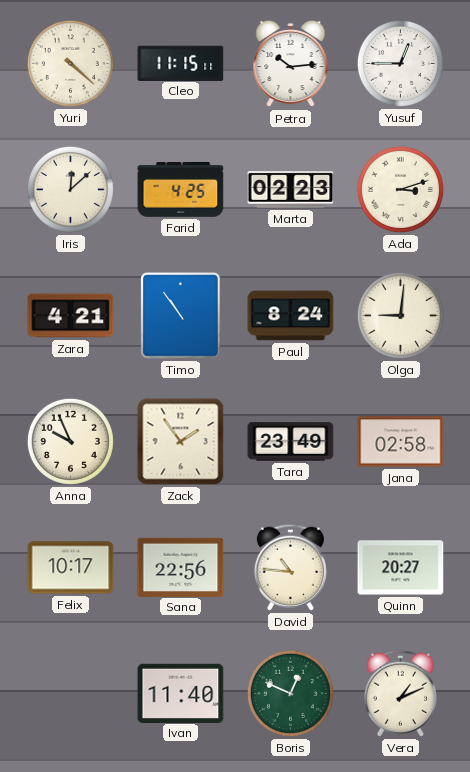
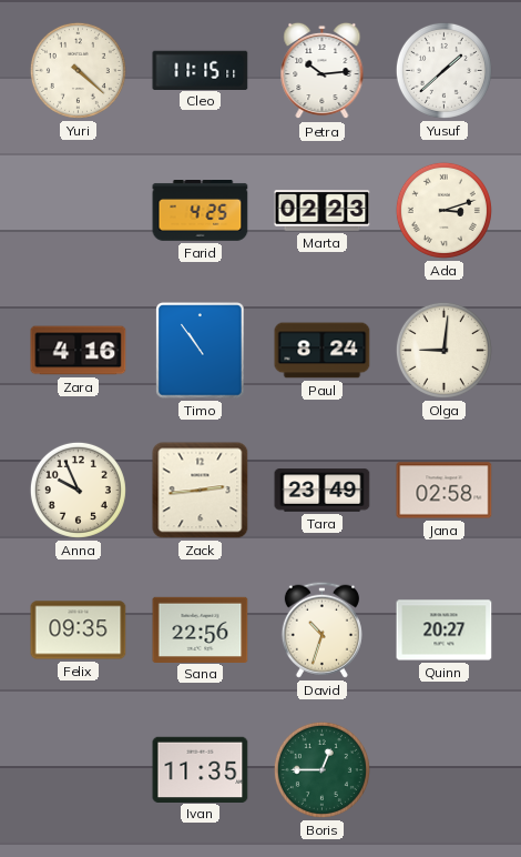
Yusuf: 12:45 -> 1:38
Iris: 12:08 -> none
Zara: 4:21 -> 4:16
Zack: 1:54 -> 2:44
Felix: 10:17 -> 09:35
David: 10:46 -> 10:33
Ivan: 11:40 -> 11:35
Boris: 12:49 -> 12:45
Vera: 1:11 -> none
